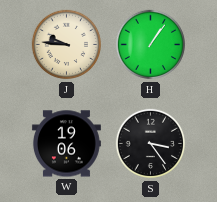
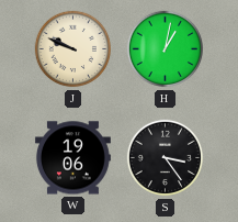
J: 9:46 -> 9:49
H: 1:06 -> 1:02
